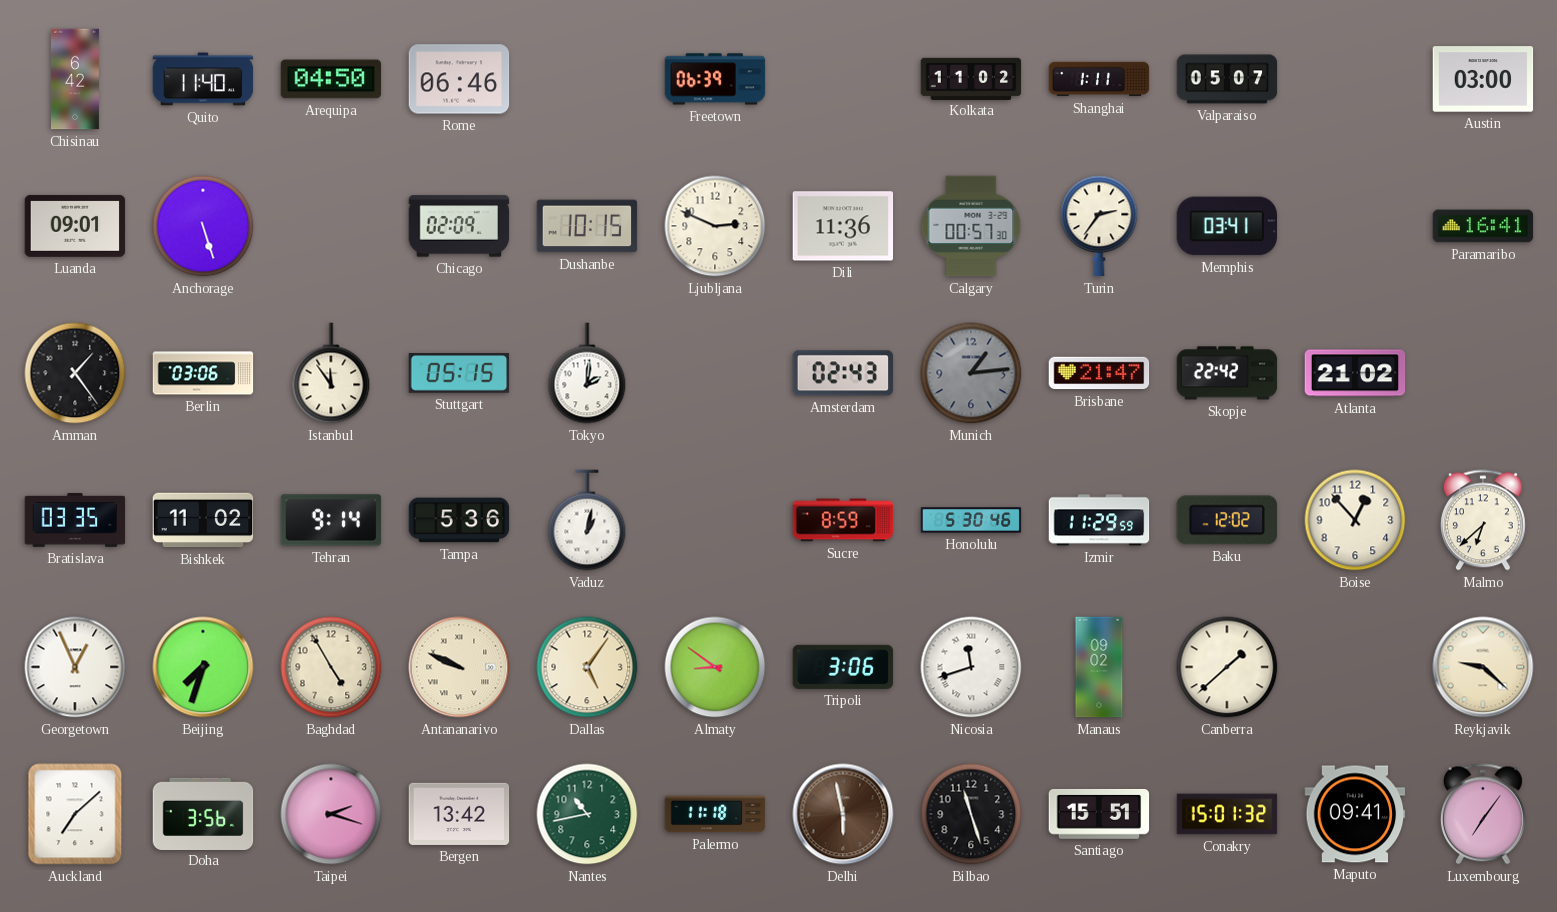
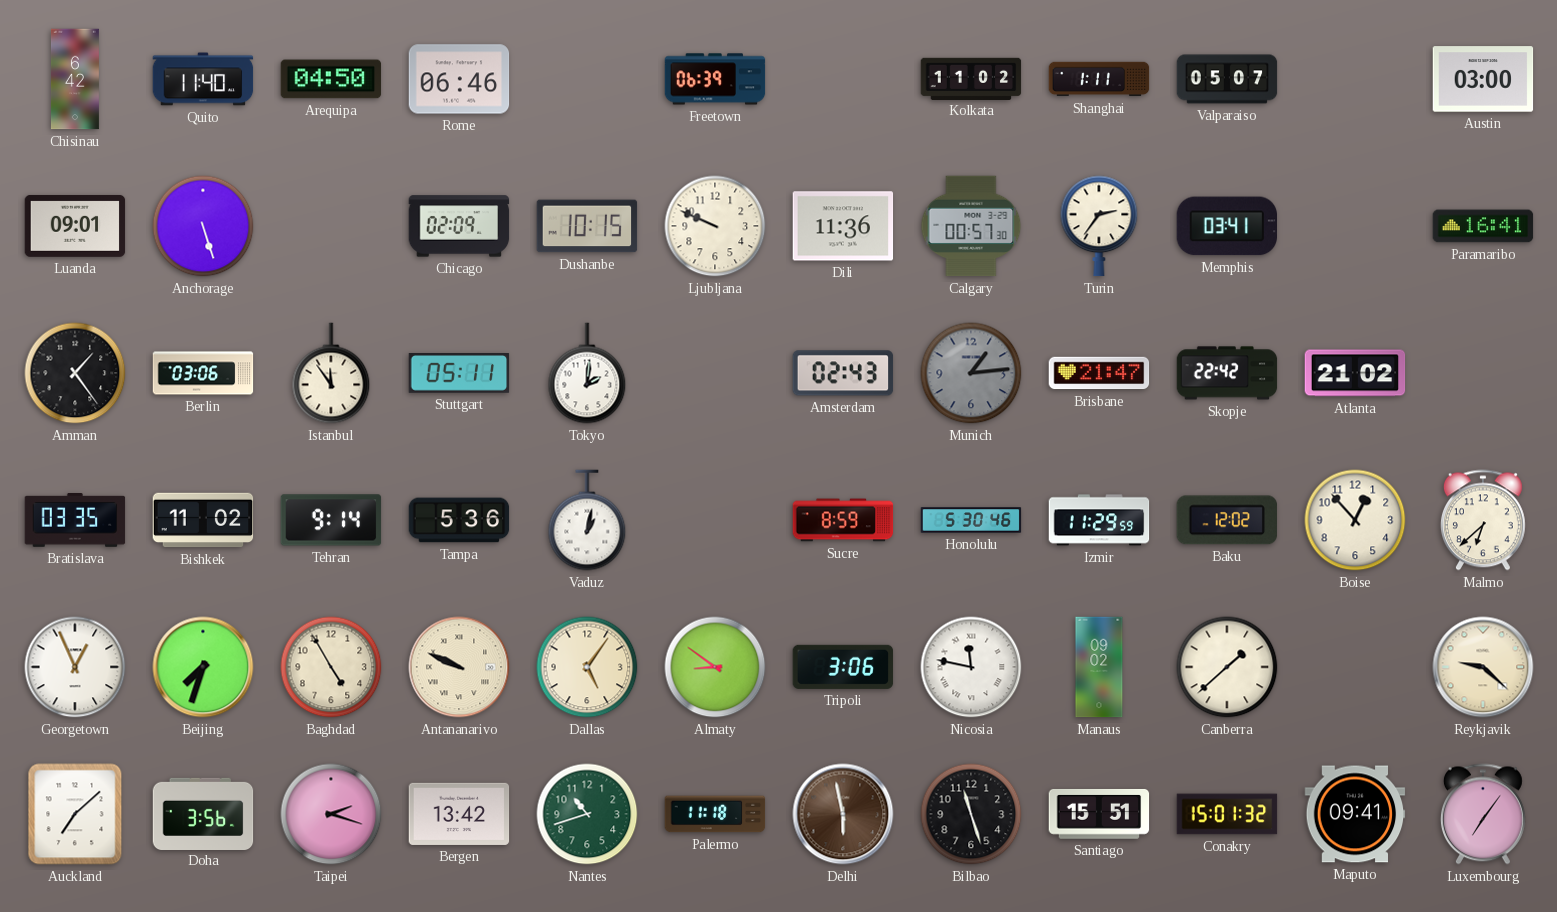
Ljubljana: 2:49 -> 9:49
Stuttgart: 05:15 -> 05:11
Nicosia: 11:42 -> 11:47
Nantes: 10:43 -> 10:42
